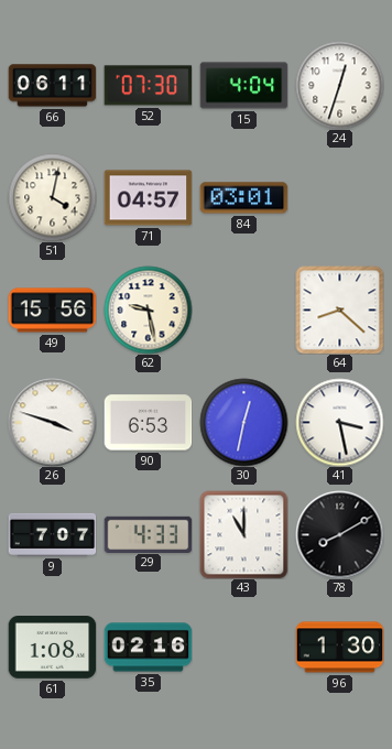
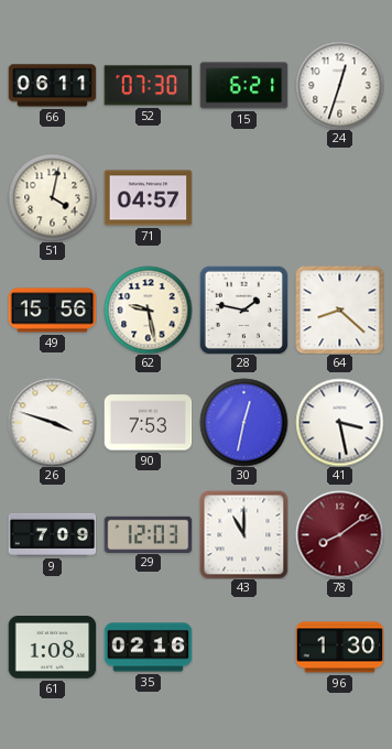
15: 4:04 -> 6:21
84: 03:01 -> none
28: none -> 1:47
90: 6:53 -> 7:53
9: 7:07 -> 7:09
29: 4:33 -> 12:03
78: 8:10 -> 8:09
78 dial: black -> burgundy
